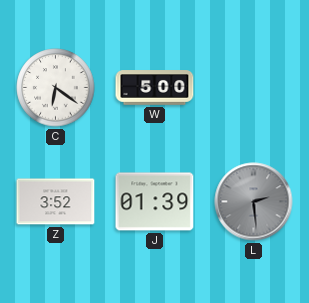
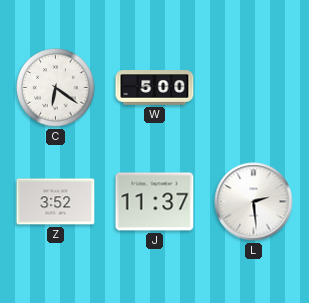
J: 01:39 -> 11:37
L dial: grey -> white
